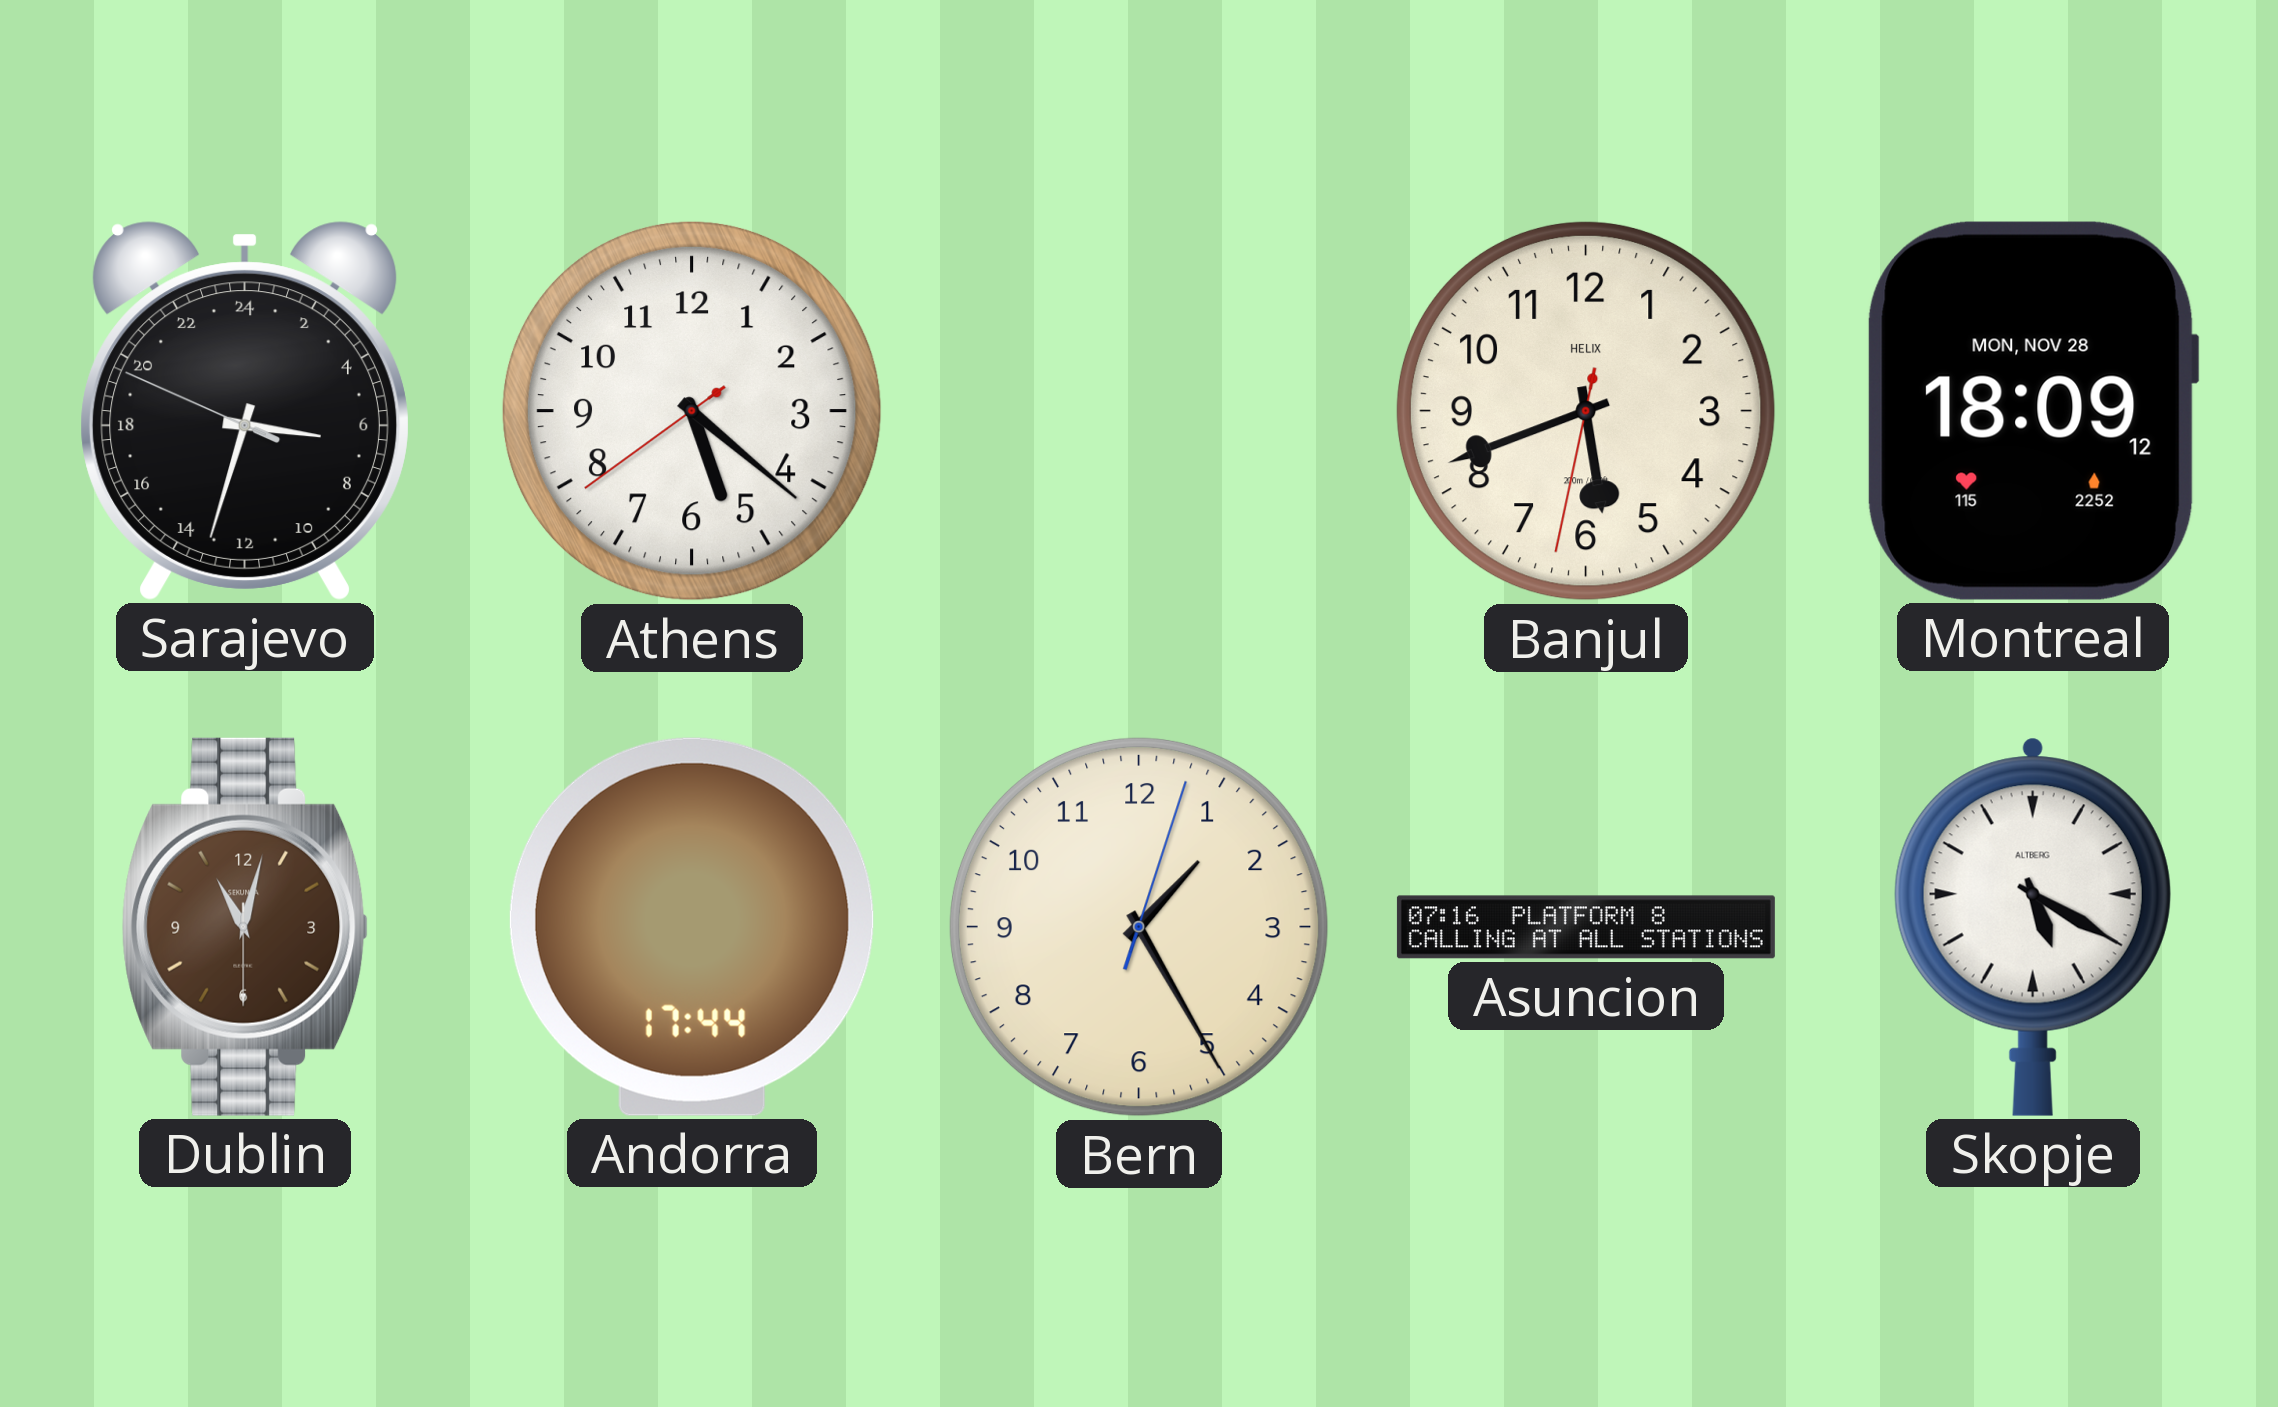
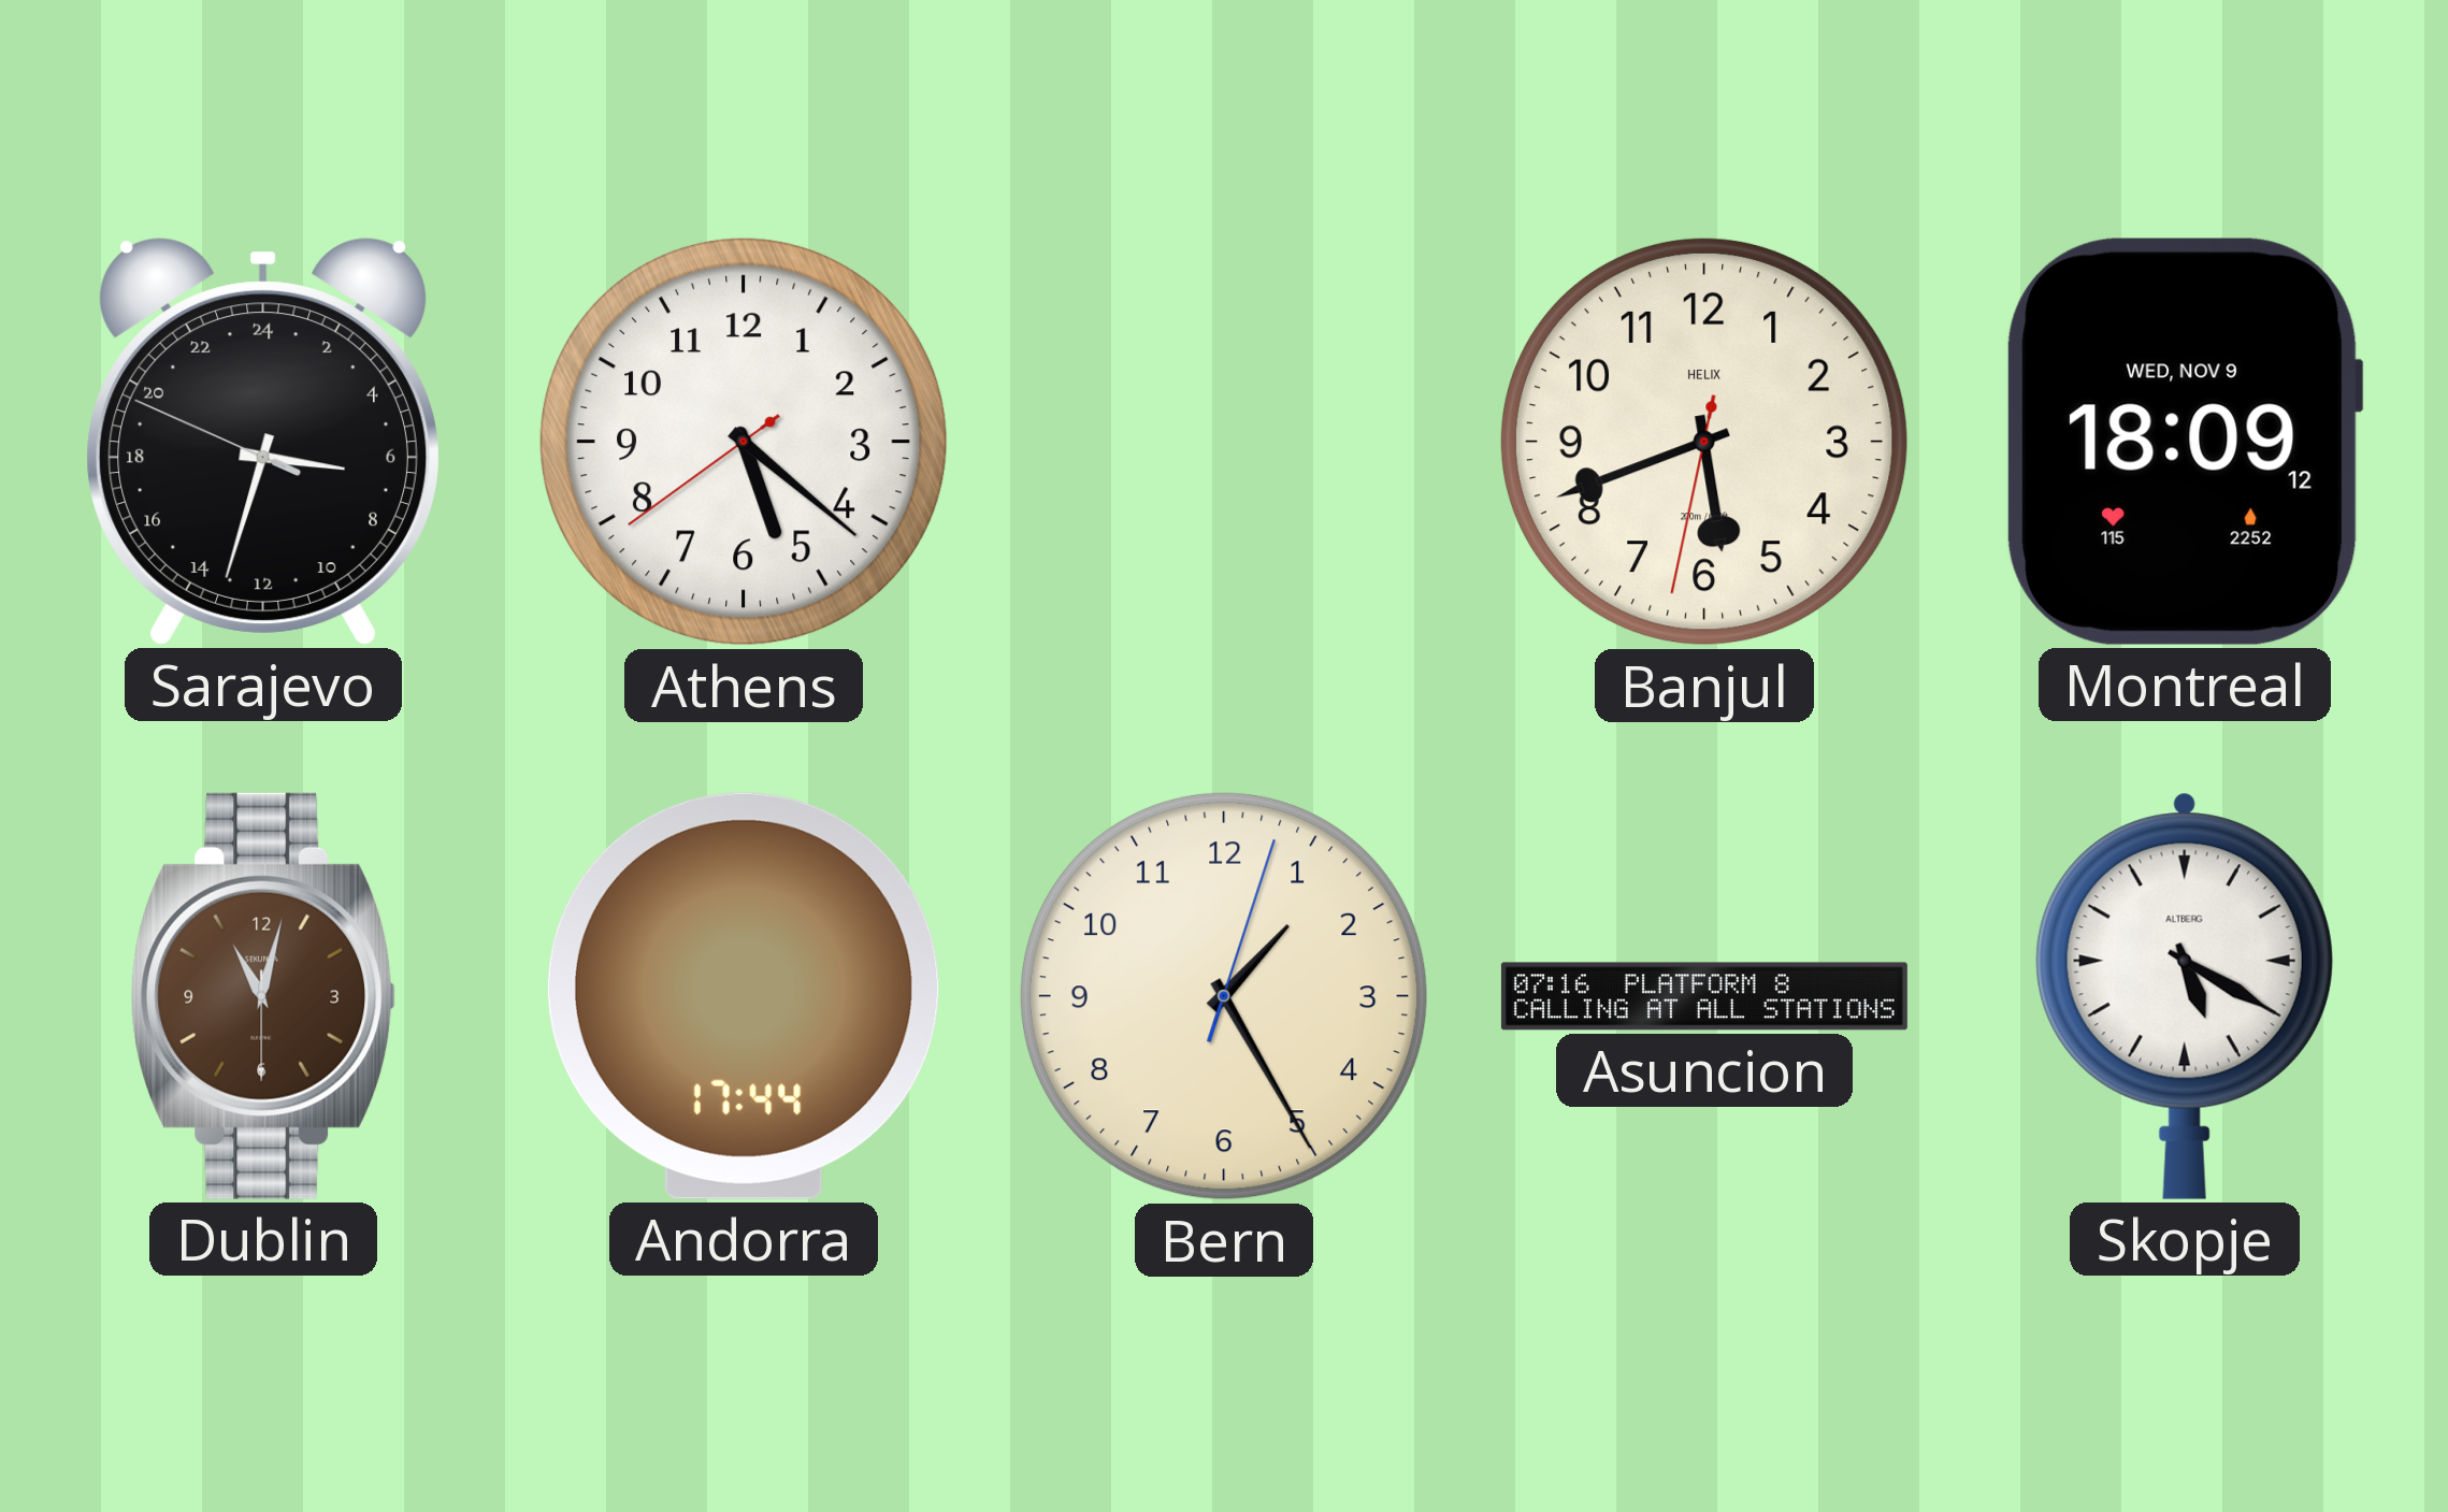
Montreal date: MON, NOV 28 -> WED, NOV 9
